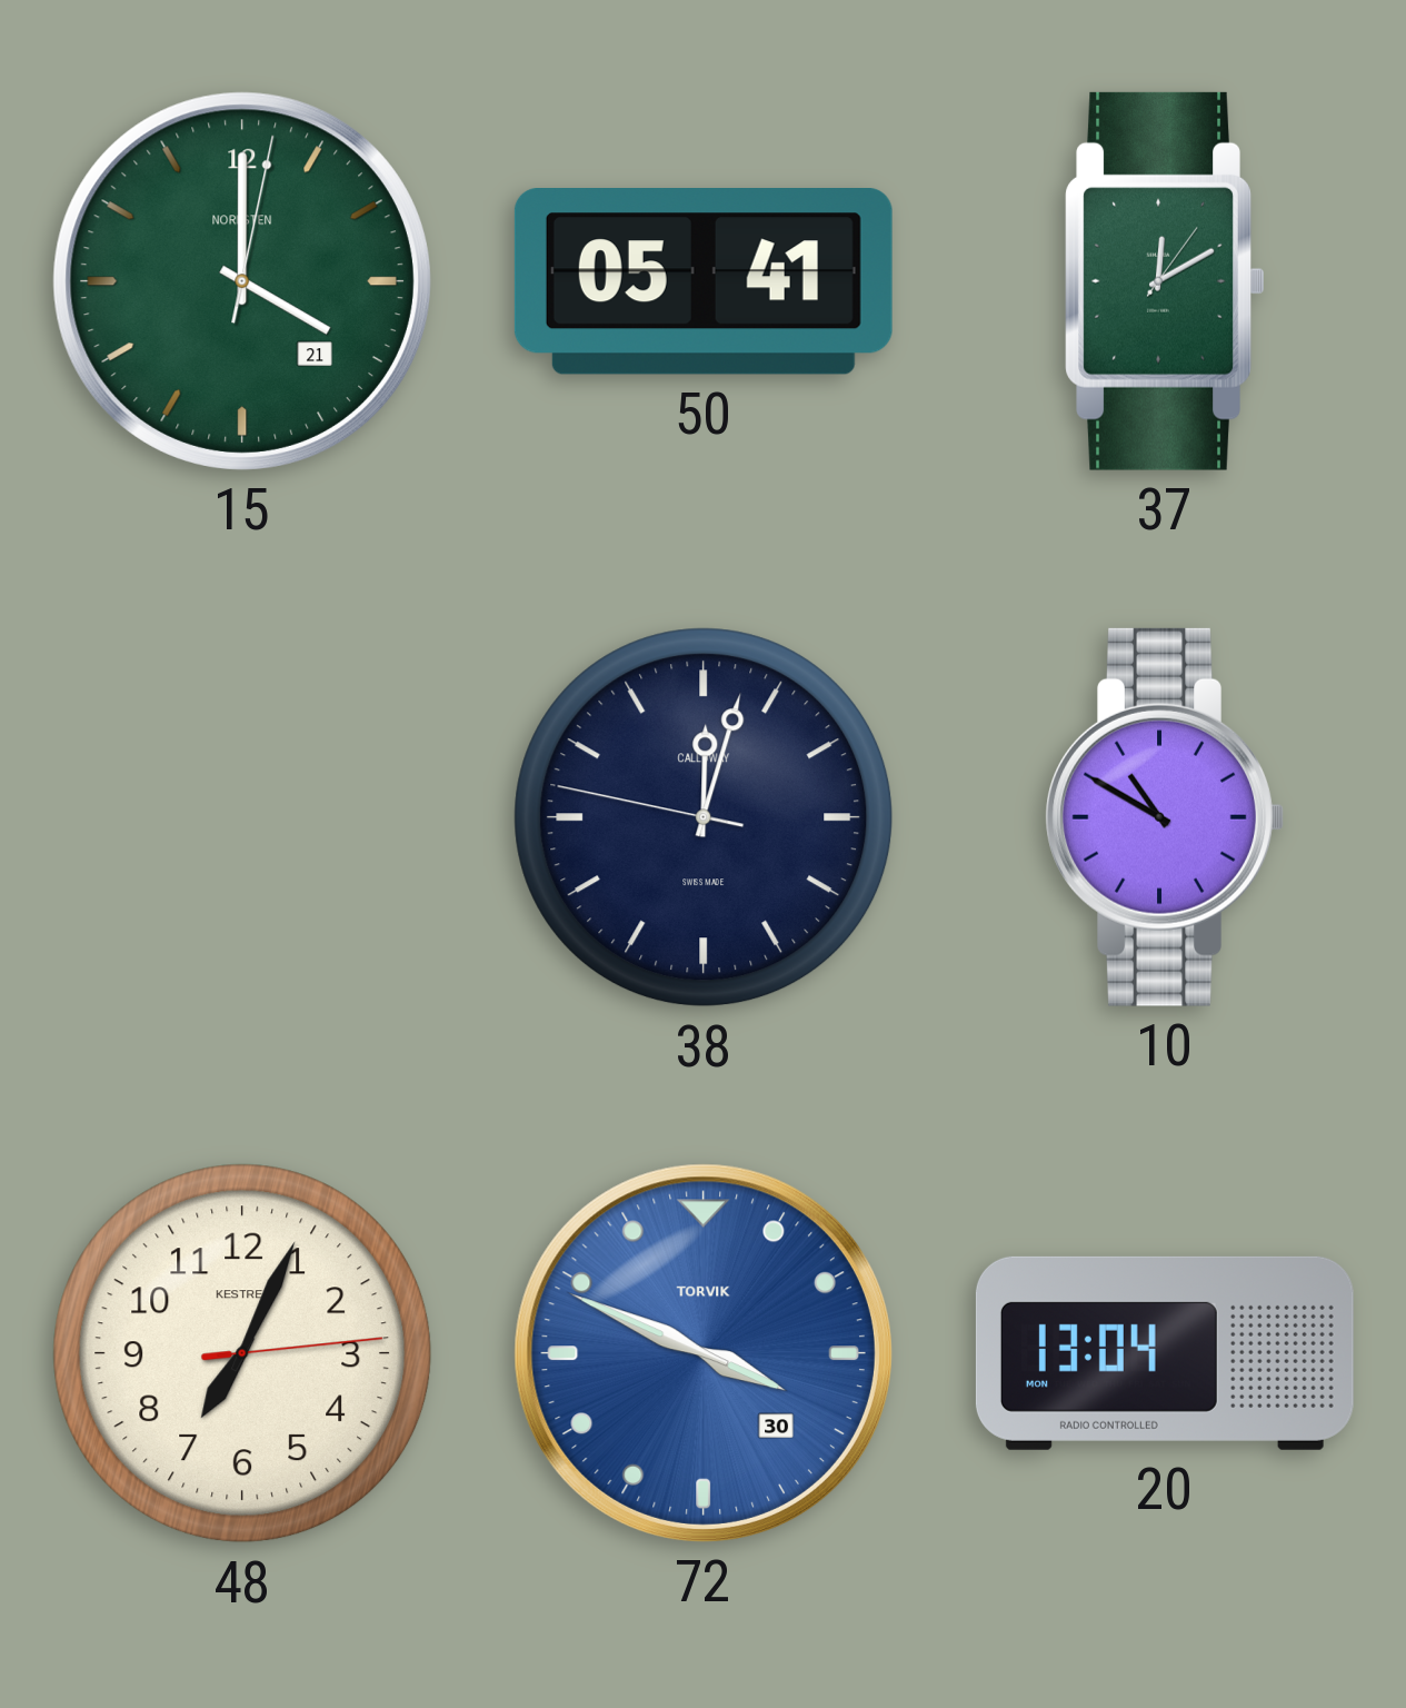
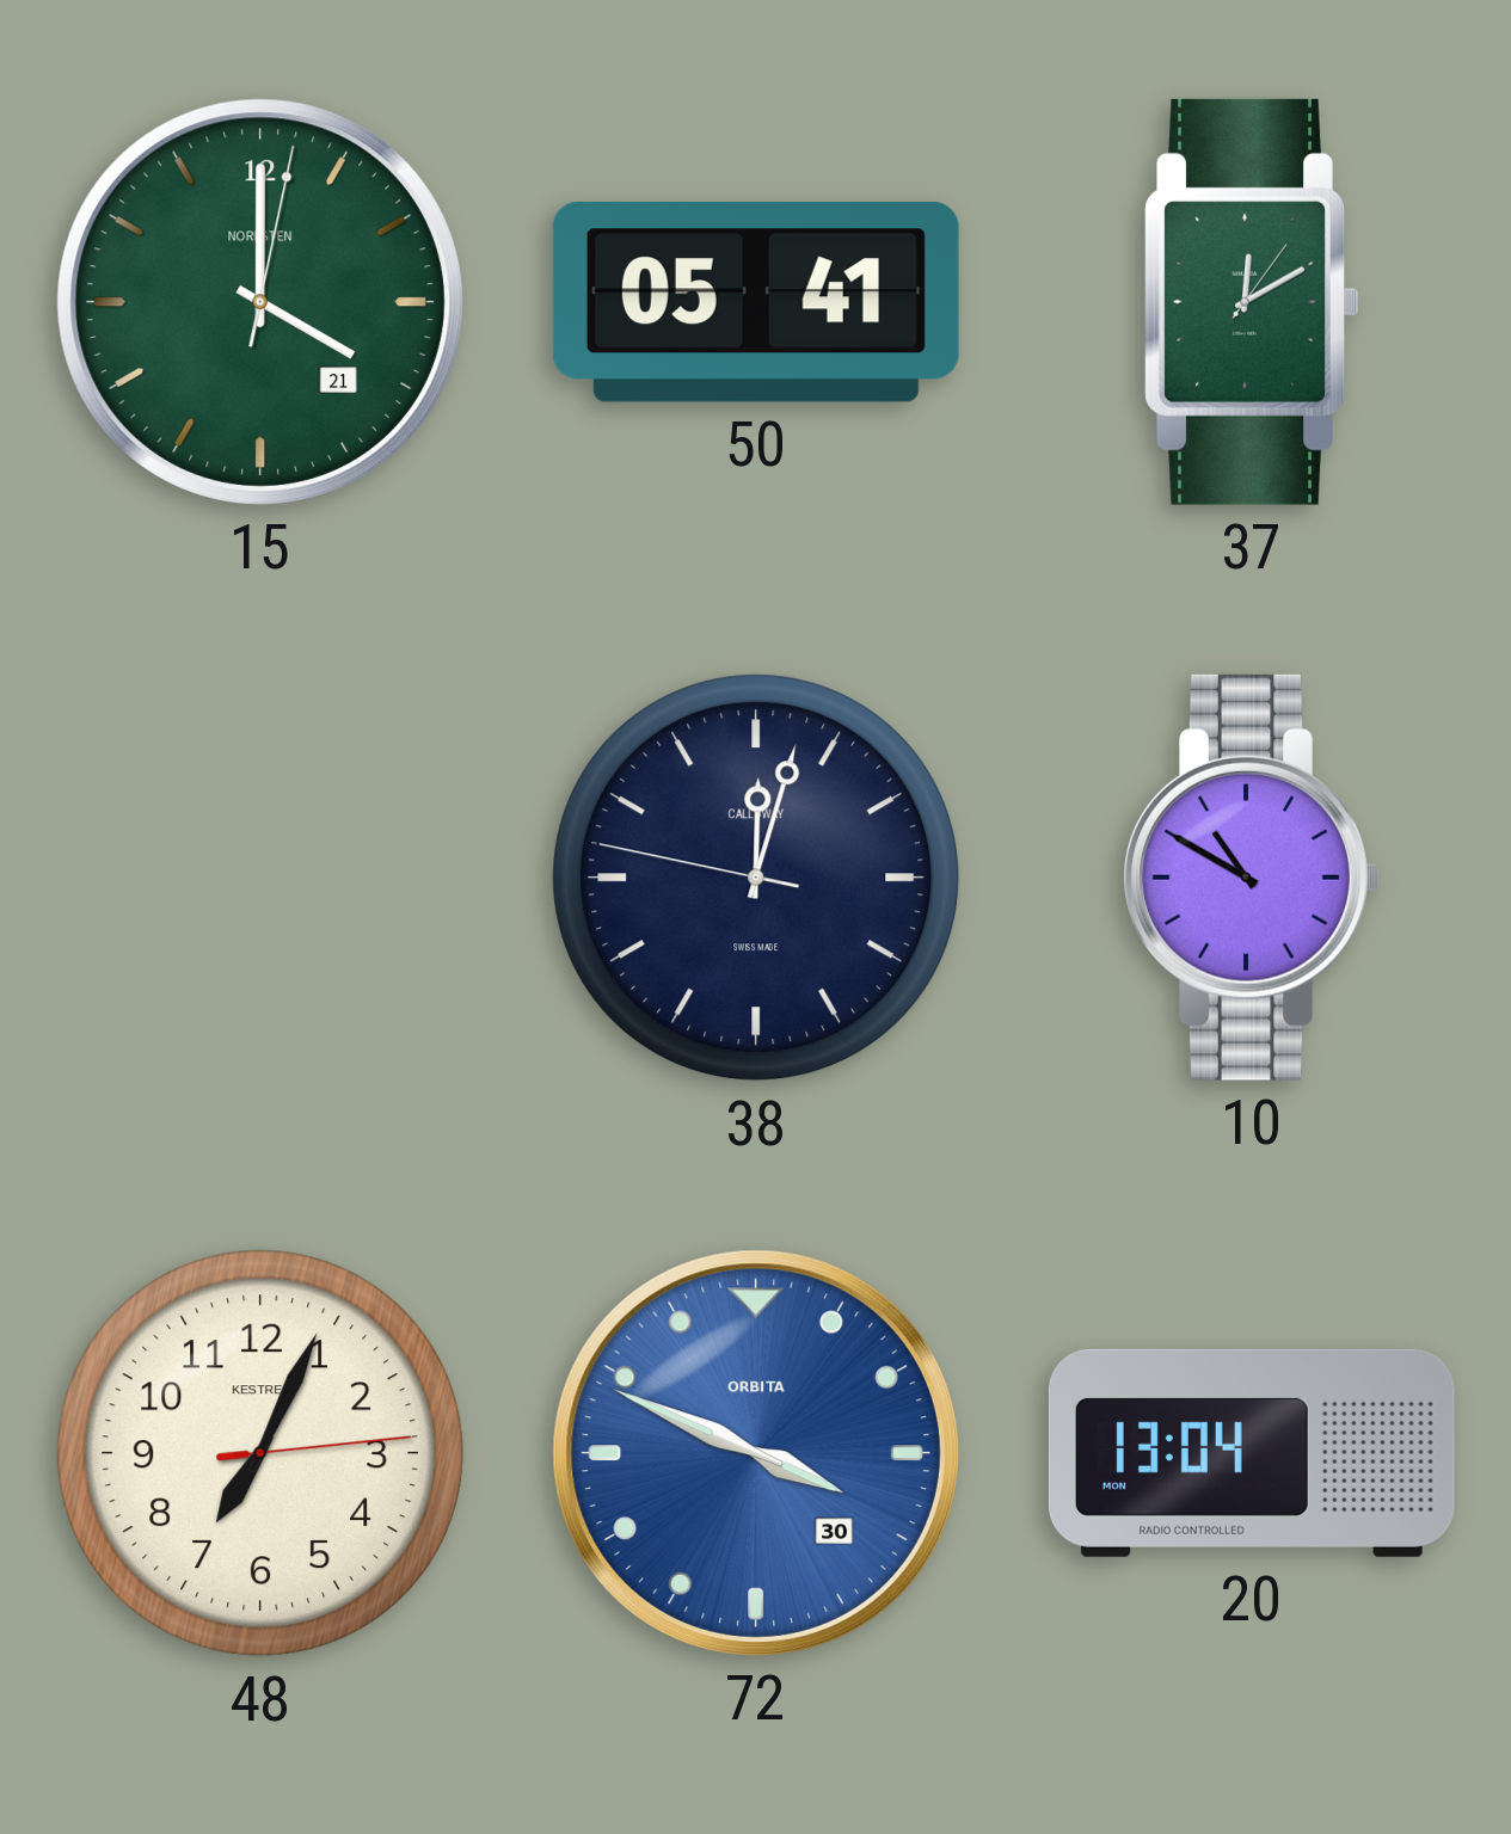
72 brand: TORVIK -> ORBITA
